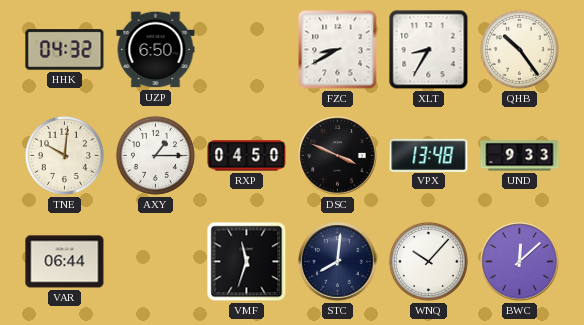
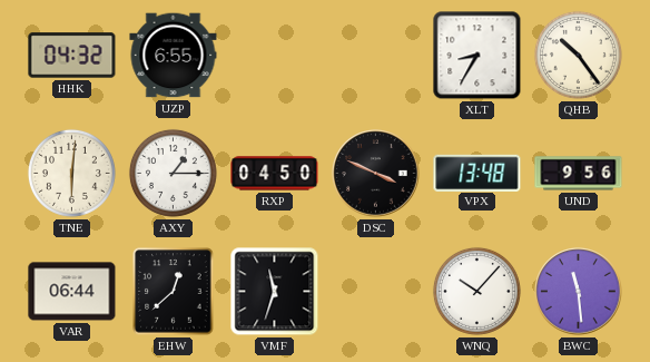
UZP: 6:50 -> 6:55
FZC: 8:40 -> none
TNE: 10:01 -> 6:01
UND: 9:33 -> 9:56
EHW: none -> 12:38
STC: 8:01 -> none
BWC: 12:08 -> 11:29
